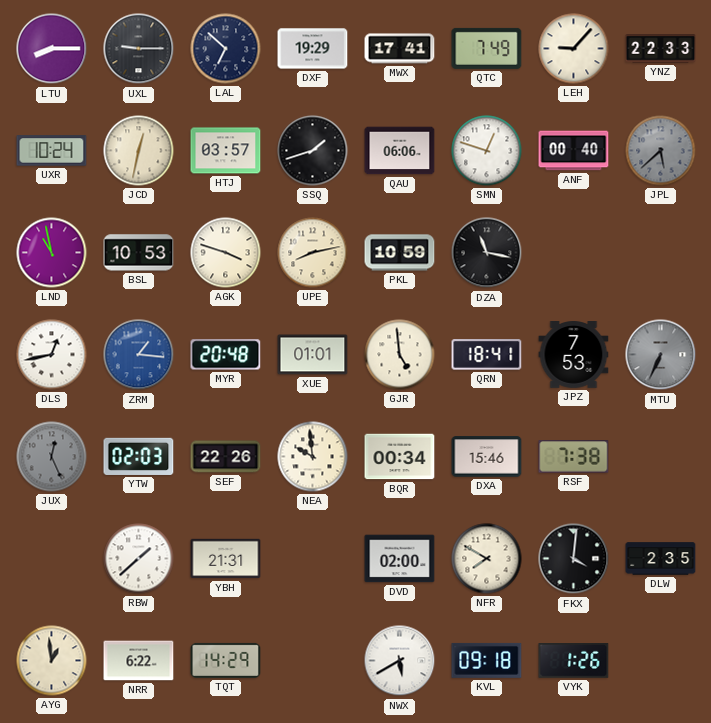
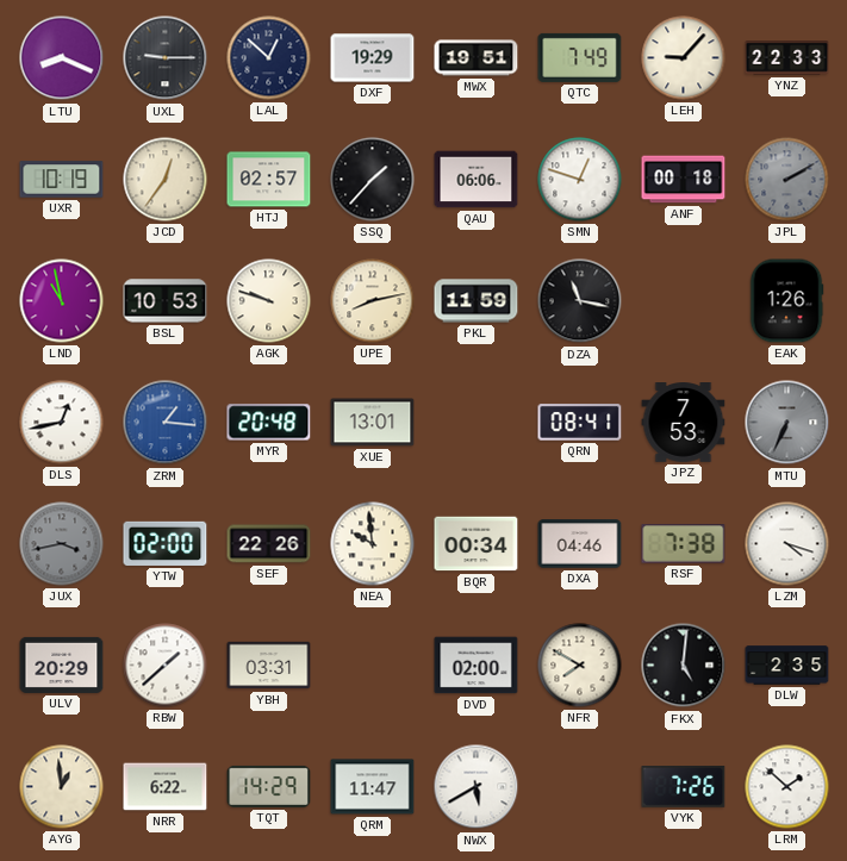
LTU: 8:15 -> 8:19
LAL: 6:52 -> 12:52
MWX: 17:41 -> 19:51
UXR: 10:24 -> 10:19
JCD: 12:32 -> 12:36
HTJ: 03:57 -> 02:57
SSQ: 1:42 -> 1:37
ANF: 00:40 -> 00:18
JPL: 5:38 -> 2:10
AGK: 3:48 -> 9:48
PKL: 10:59 -> 11:59
EAK: none -> 1:26
XUE: 01:01 -> 13:01
GJR: 4:59 -> none
QRN: 18:41 -> 08:41
JUX: 12:26 -> 3:43
YTW: 02:03 -> 02:00
DXA: 15:46 -> 04:46
LZM: none -> 4:18
ULV: none -> 20:29
YBH: 21:31 -> 03:31
FKX: 4:01 -> 5:01
QRM: none -> 11:47
KVL: 09:18 -> none
VYK: 1:26 -> 7:26
LRM: none -> 1:52
